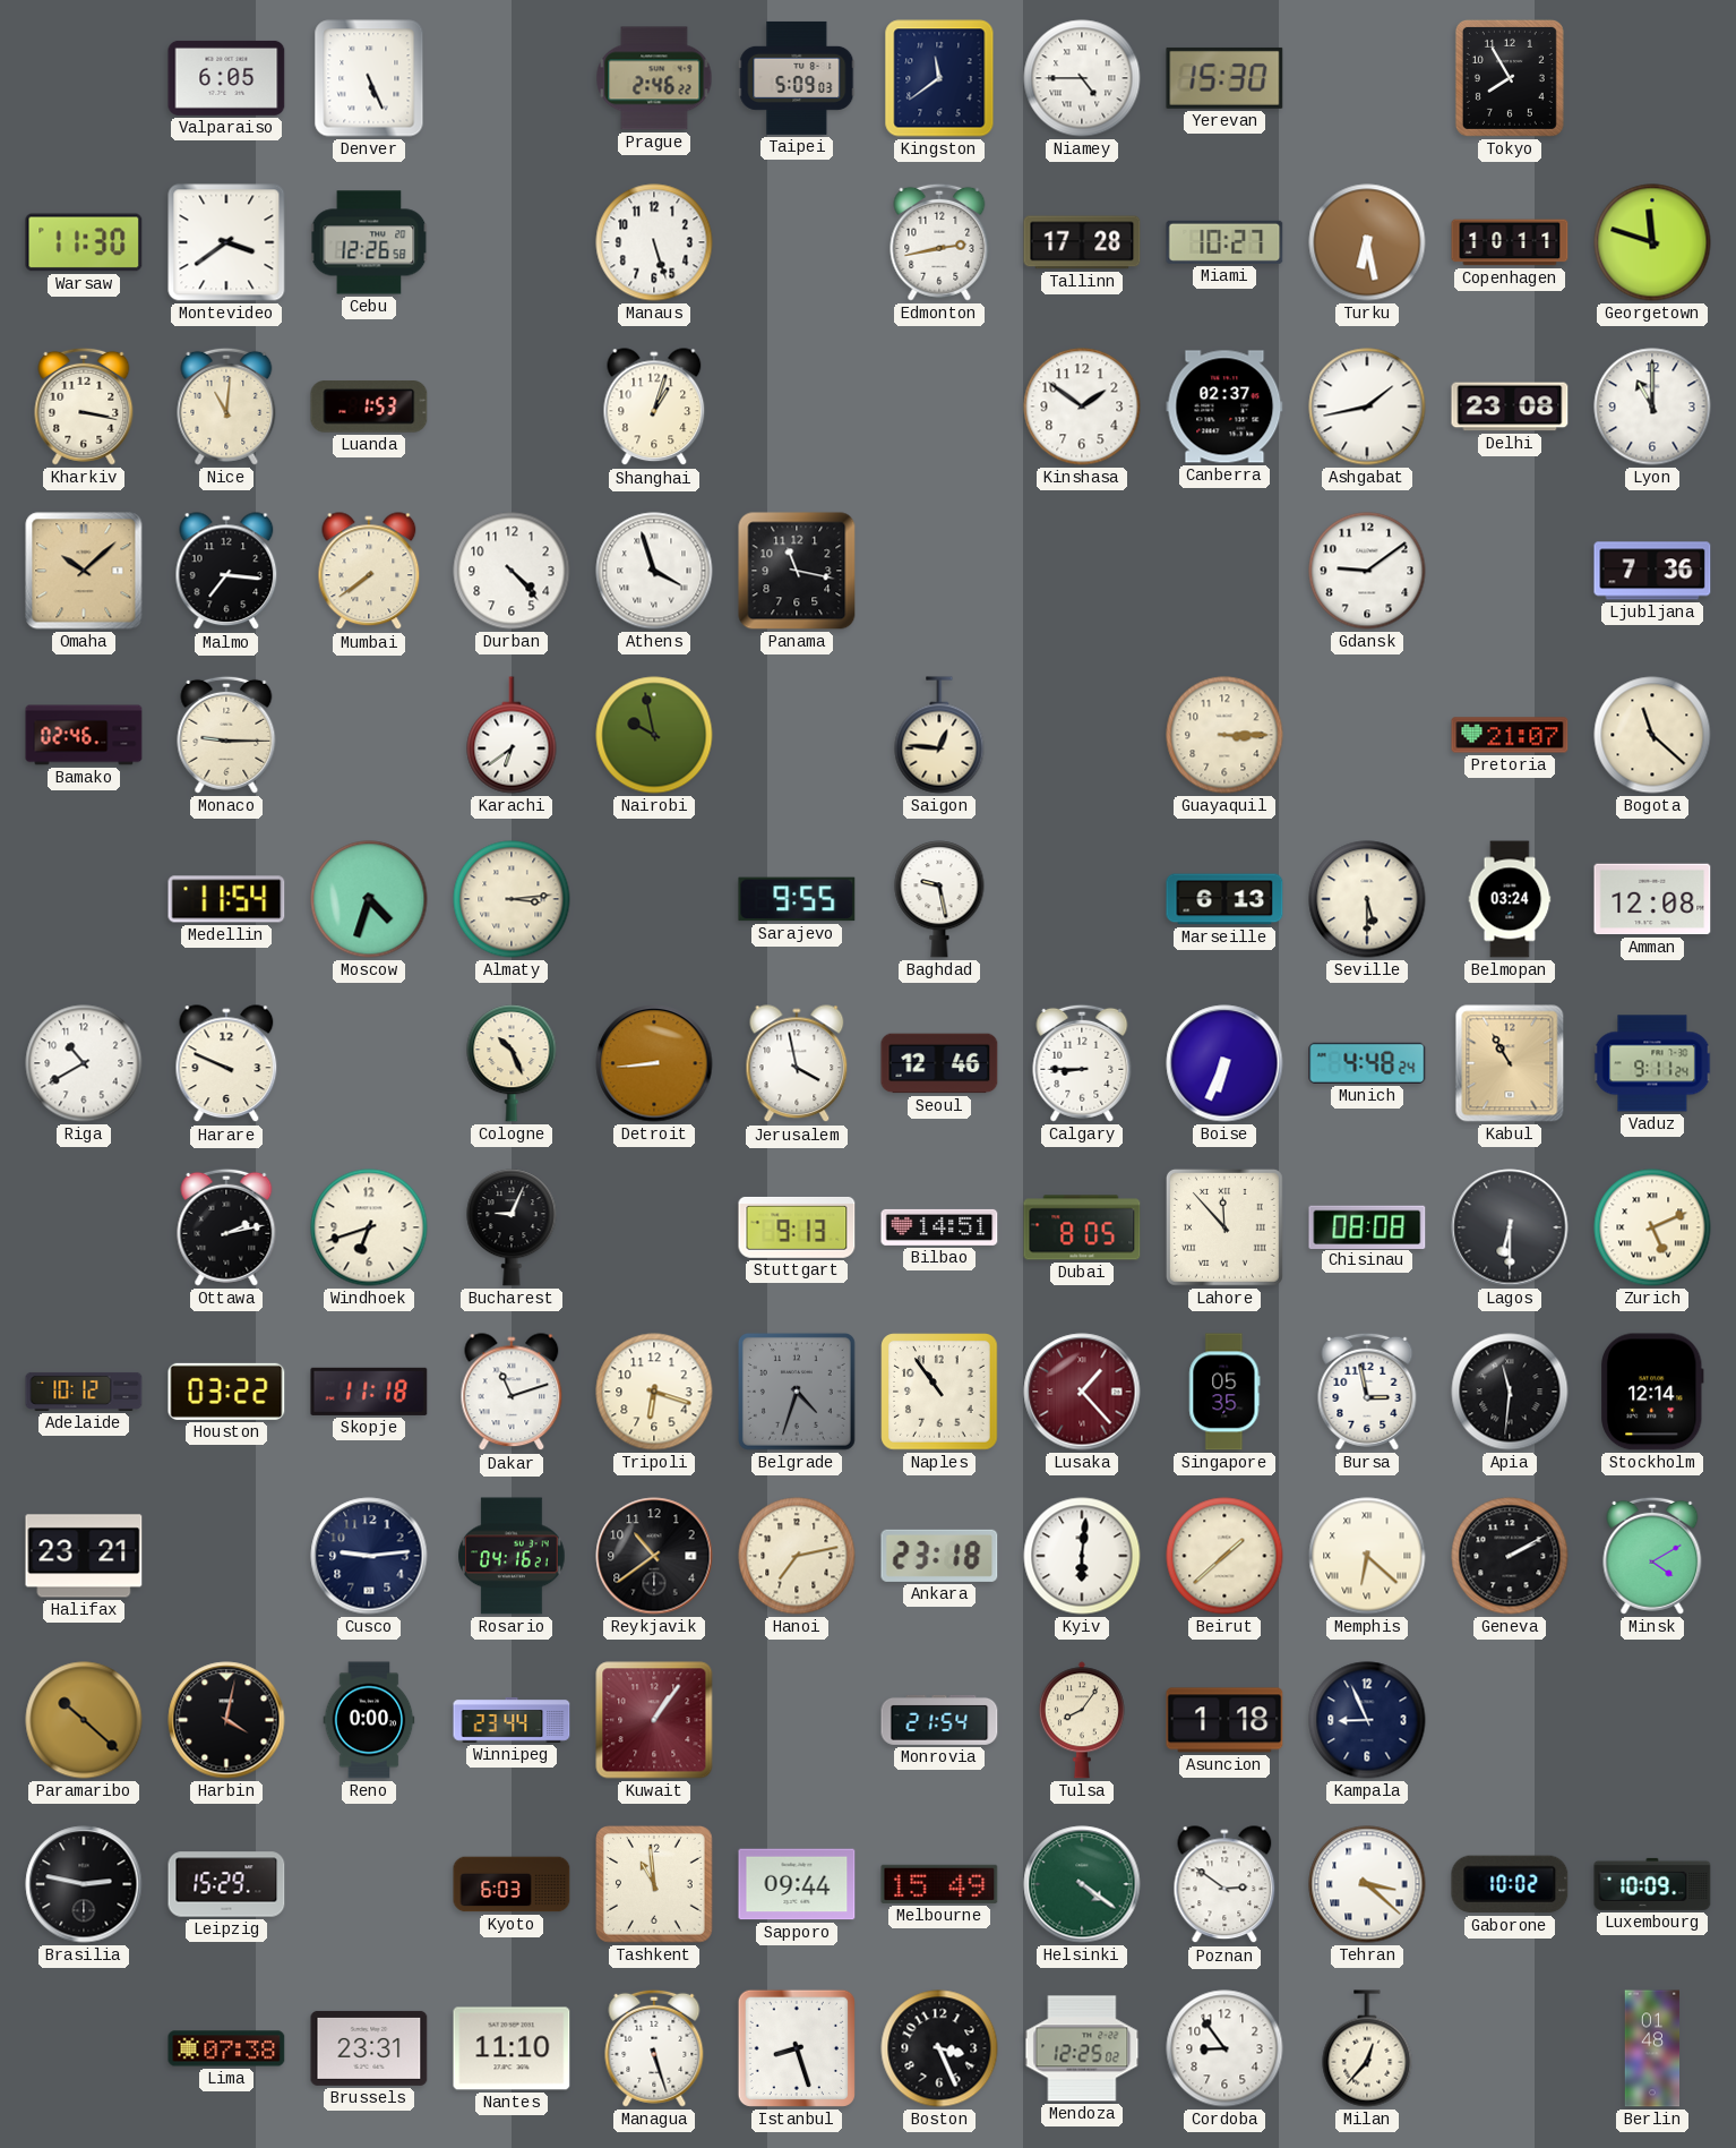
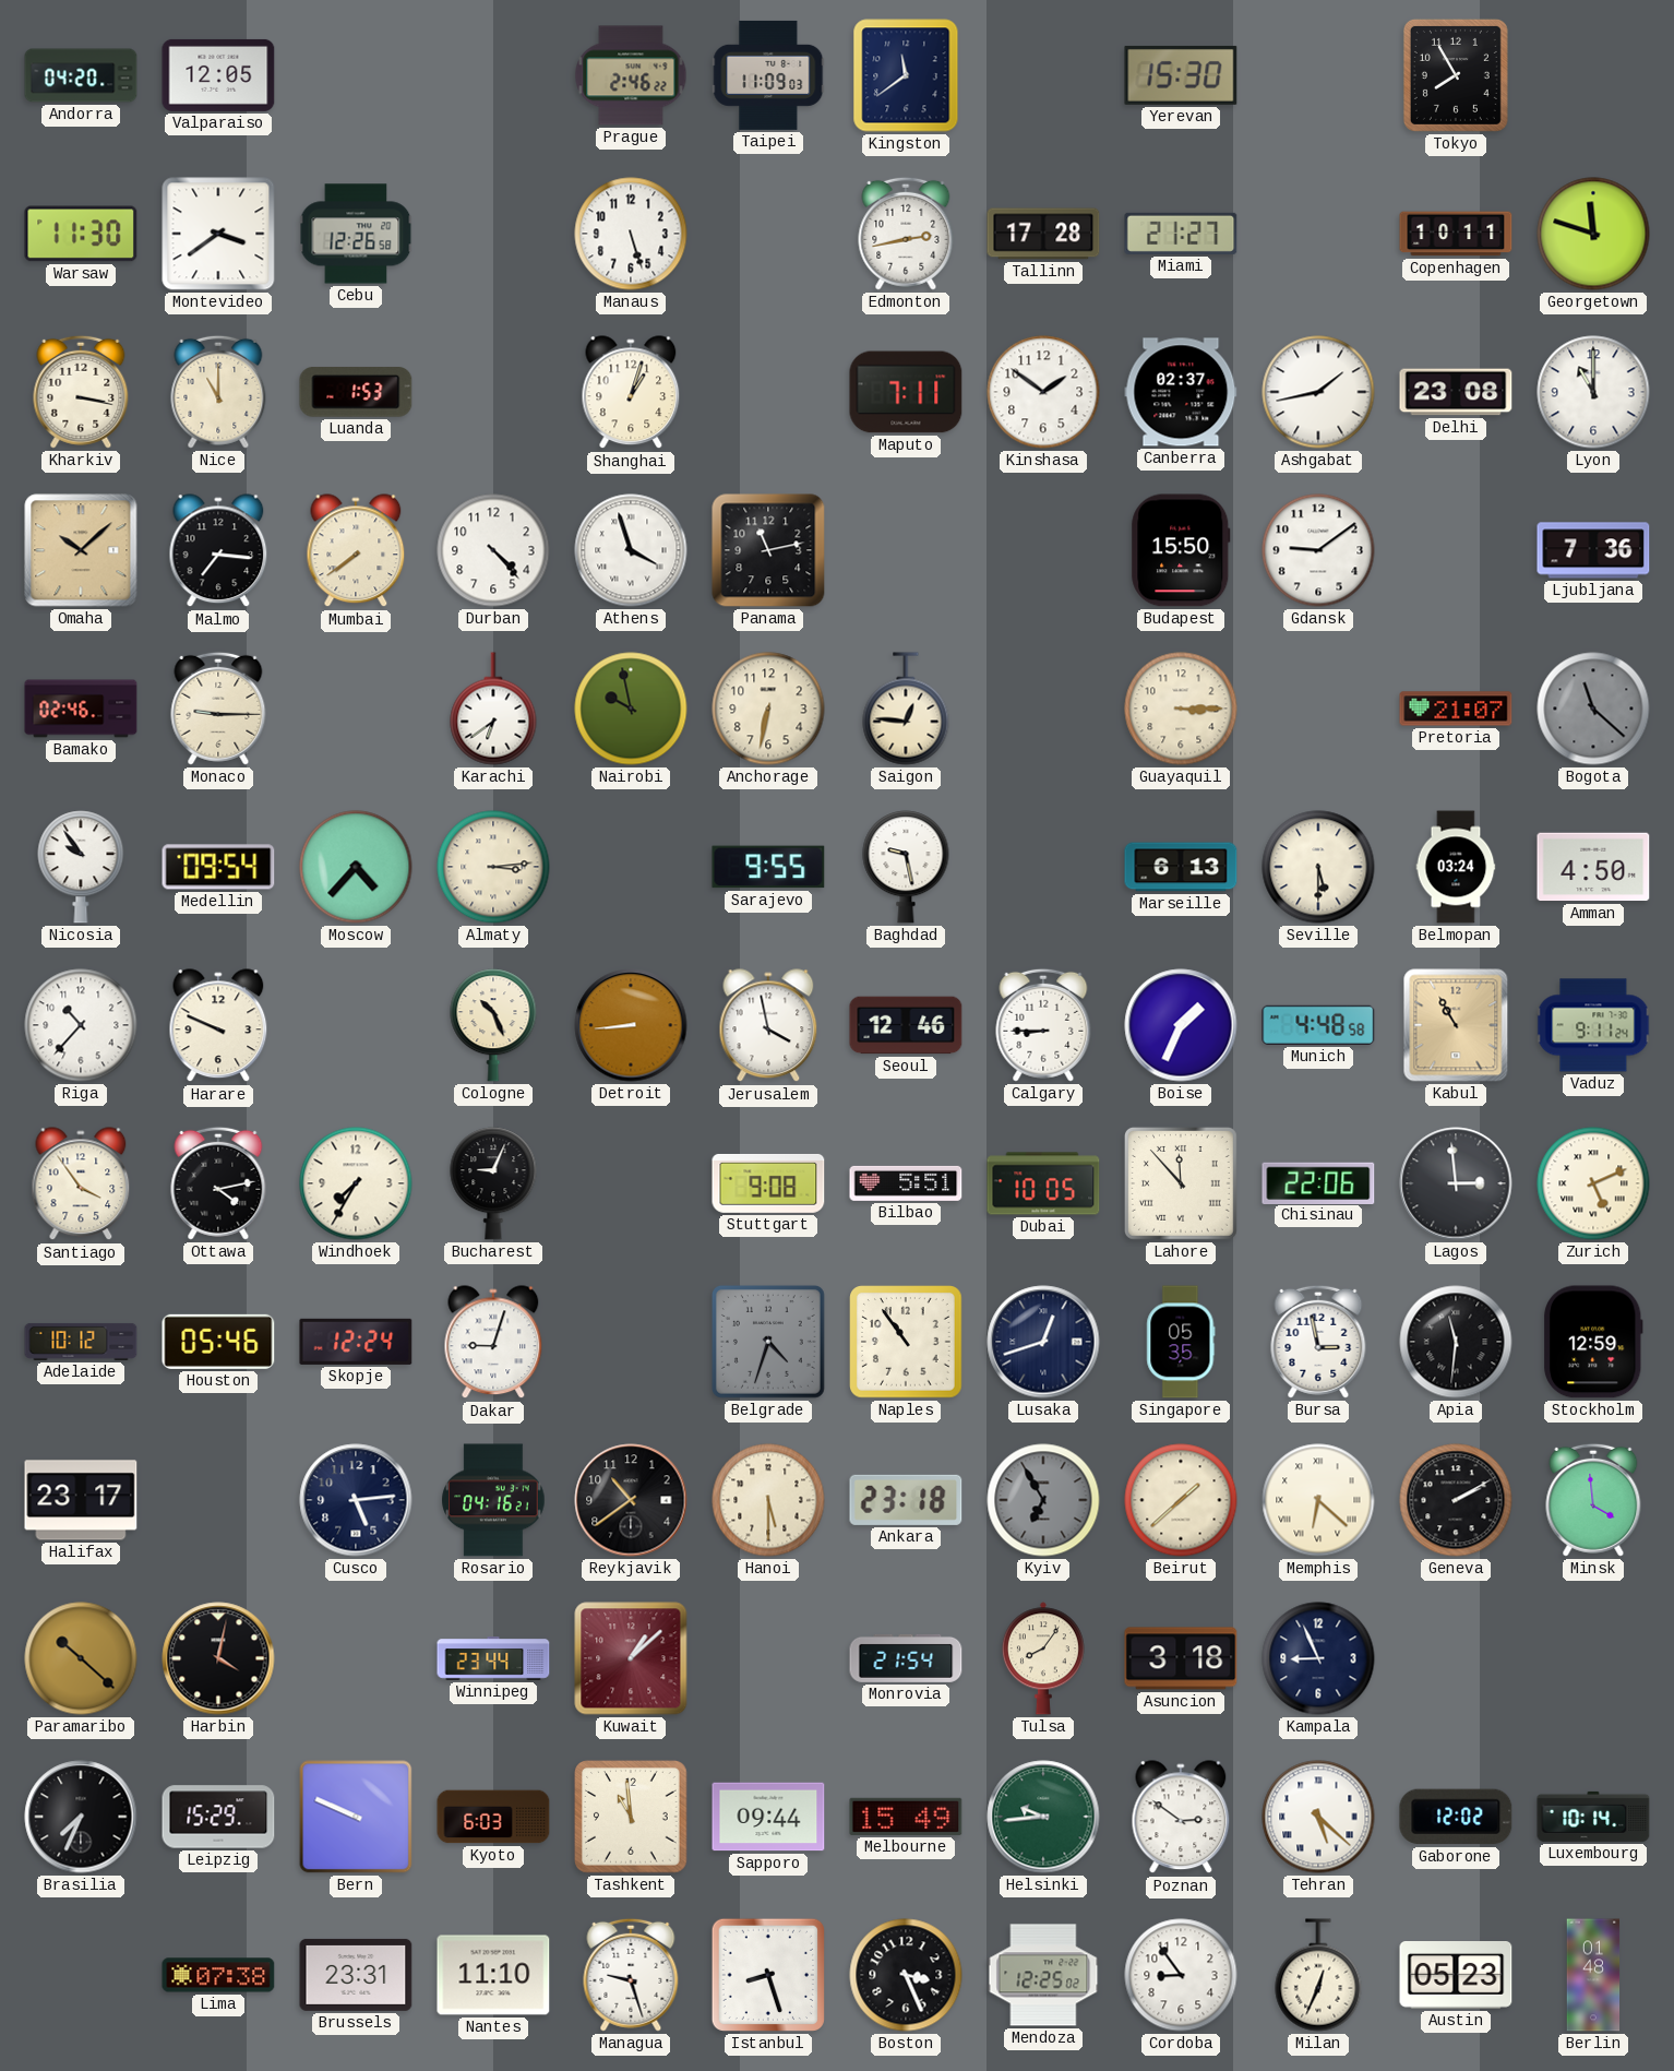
Andorra: none -> 04:20
Valparaiso: 6:05 -> 12:05
Denver: 5:26 -> none
Taipei: 5:09 -> 11:09
Niamey: 4:45 -> none
Miami: 10:27 -> 21:27
Turku: 6:28 -> none
Nice: 11:01 -> 11:00
Maputo: none -> 7:11
Panama: 11:17 -> 11:13
Budapest: none -> 15:50
Anchorage: none -> 6:32
Bogota dial: cream -> grey
Nicosia: none -> 9:54
Medellin: 11:54 -> 09:54
Moscow: 4:33 -> 4:37
Amman: 12:08 -> 4:50
Riga: 10:40 -> 10:37
Boise: 6:34 -> 1:34
Munich: 4:48:24 -> 4:48:58
Santiago: none -> 3:54
Ottawa: 2:13 -> 4:13
Windhoek: 6:42 -> 7:35
Stuttgart: 9:13 -> 9:08
Bilbao: 14:51 -> 5:51
Dubai: 8:05 -> 10:05
Chisinau: 08:08 -> 22:06
Lagos: 6:30 -> 2:59
Houston: 03:22 -> 05:46
Skopje: 11:18 -> 12:24
Dakar: 11:12 -> 9:03
Tripoli: 6:18 -> none
Lusaka: 1:23 -> 12:42
Lusaka dial: burgundy -> navy
Stockholm: 12:14 -> 12:59
Halifax: 23:21 -> 23:17
Cusco: 9:14 -> 5:14
Hanoi: 7:13 -> 5:30
Kyiv: 6:01 -> 6:55
Kyiv dial: white -> grey
Minsk: 4:10 -> 3:59
Reno: 0:00 -> none
Kuwait: 1:06 -> 1:08
Asuncion: 1:18 -> 3:18
Brasilia: 2:47 -> 7:34
Bern: none -> 9:49
Helsinki: 4:21 -> 9:44
Tehran: 3:22 -> 5:22
Gaborone: 10:02 -> 12:02
Luxembourg: 10:09 -> 10:14
Managua: 5:27 -> 9:27
Milan: 12:37 -> 12:34
Austin: none -> 05:23
